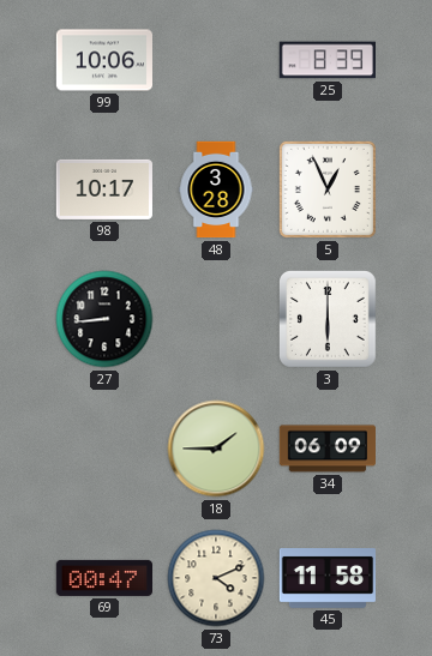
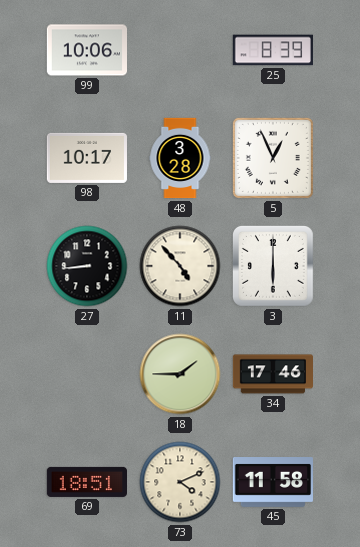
11: none -> 4:53
34: 06:09 -> 17:46
69: 00:47 -> 18:51
